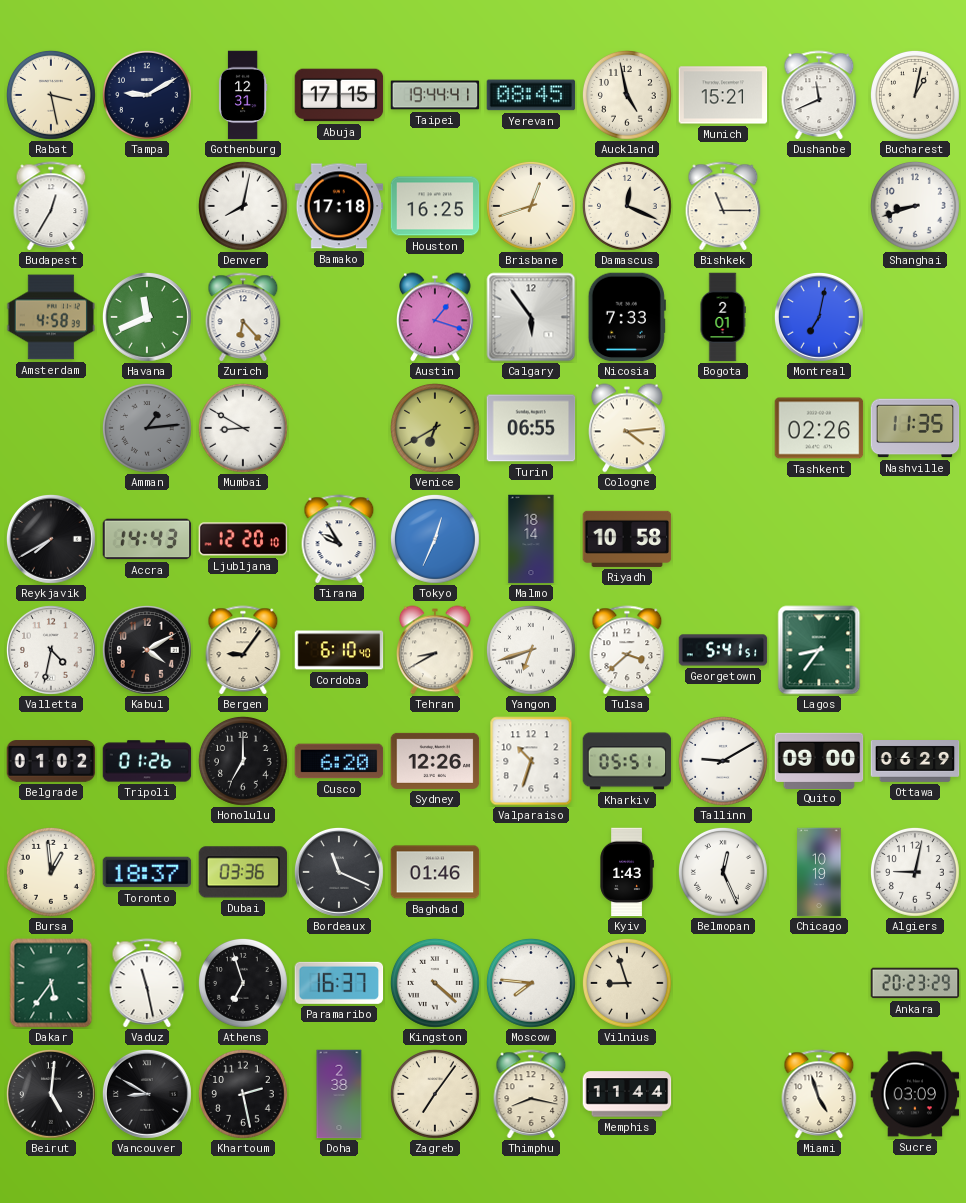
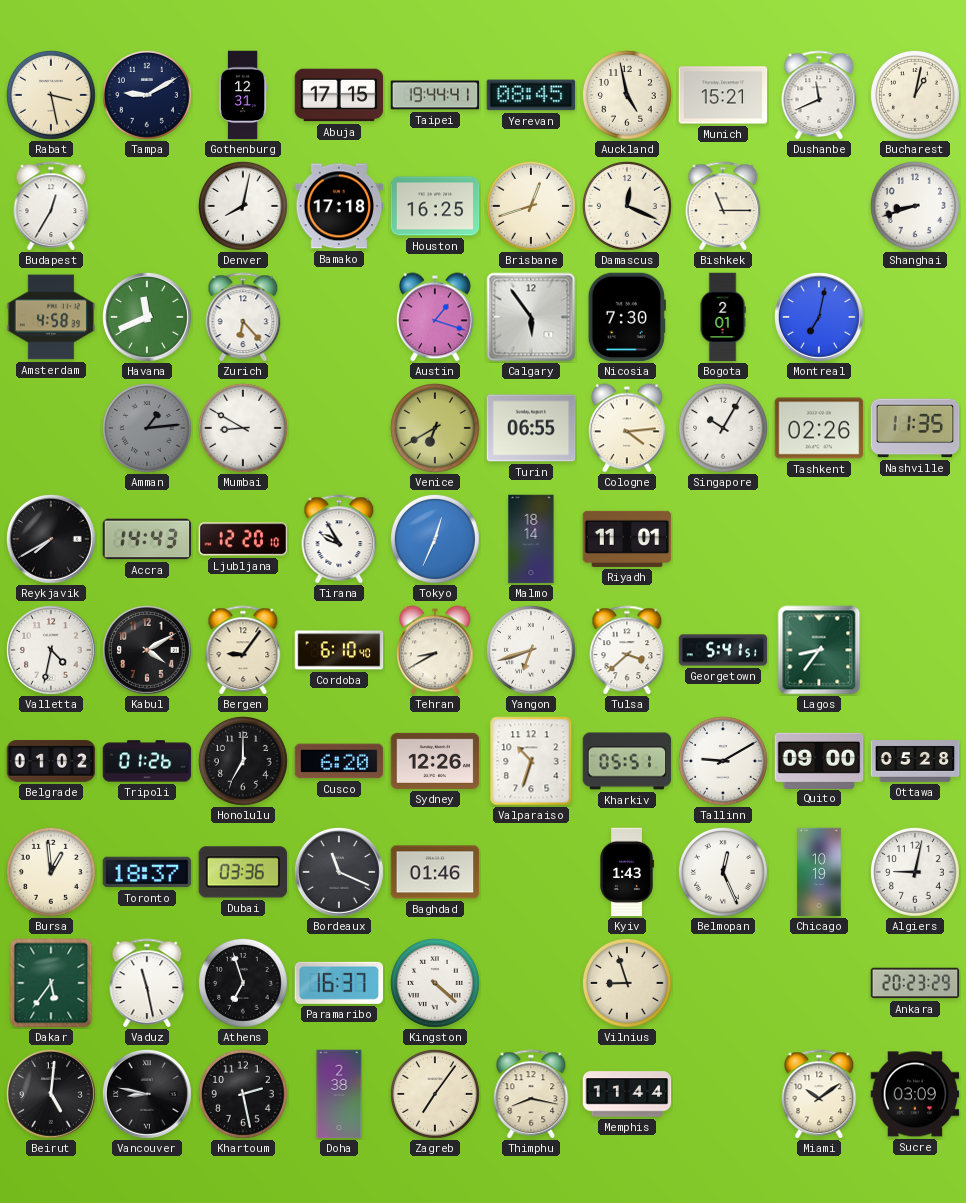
Nicosia: 7:33 -> 7:30
Singapore: none -> 10:05
Riyadh: 10:58 -> 11:01
Ottawa: 06:29 -> 05:28
Moscow: 7:46 -> none
Vancouver: 8:50 -> 8:47
Miami: 4:57 -> 10:09
